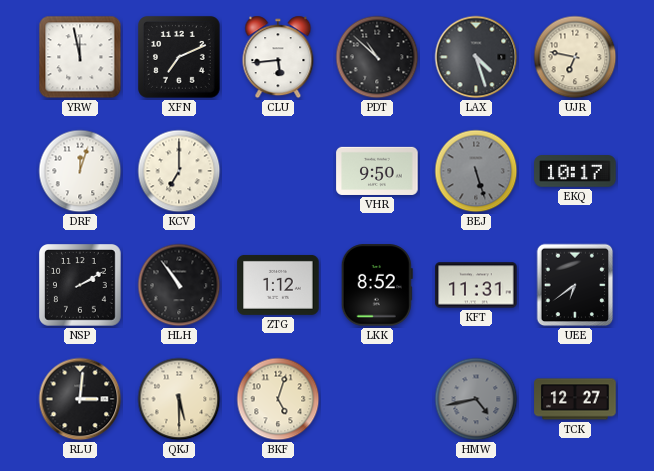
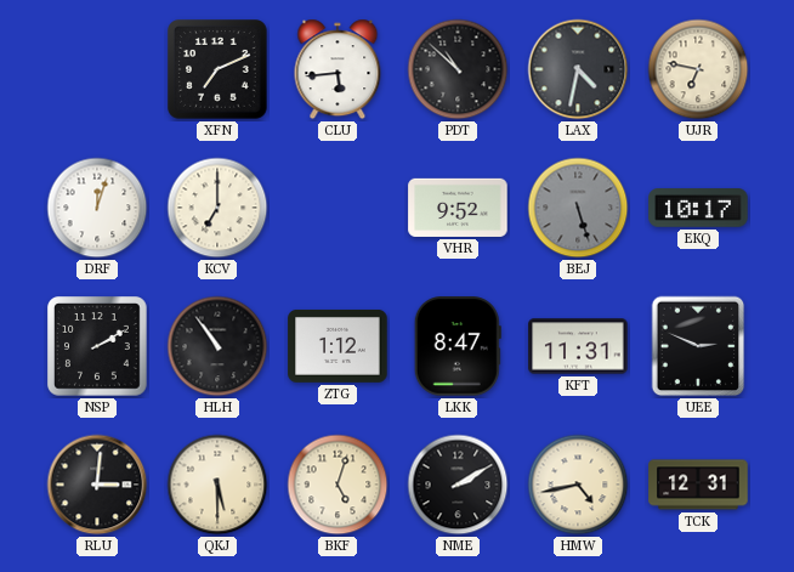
YRW: 11:58 -> none
LAX: 4:27 -> 4:32
VHR: 9:50 -> 9:52
LKK: 8:52 -> 8:47
UEE: 6:39 -> 2:49
NME: none -> 2:10
HMW dial: grey -> cream
TCK: 12:27 -> 12:31
